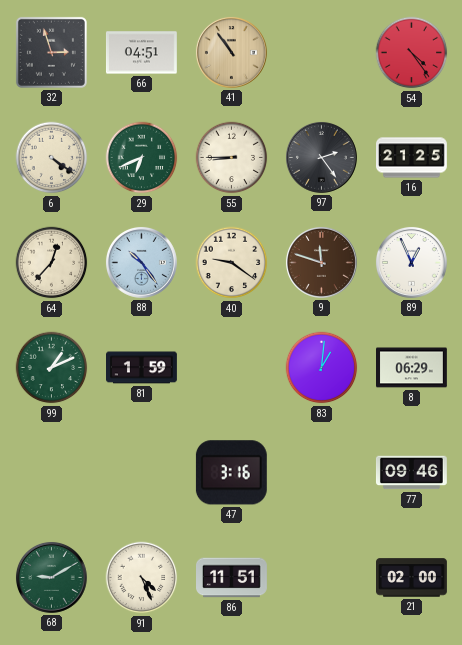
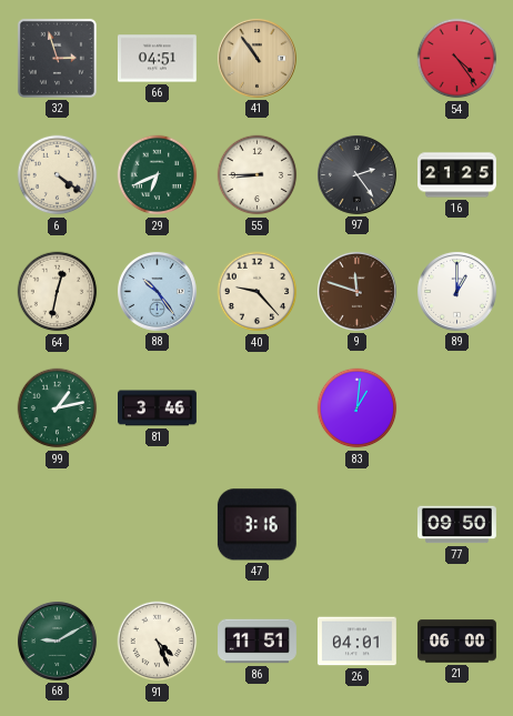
64: 12:37 -> 12:32
40: 9:21 -> 9:23
89: 12:56 -> 1:00
99: 1:11 -> 1:13
81: 1:59 -> 3:46
8: 06:29 -> none
77: 09:46 -> 09:50
26: none -> 04:01
21: 02:00 -> 06:00
